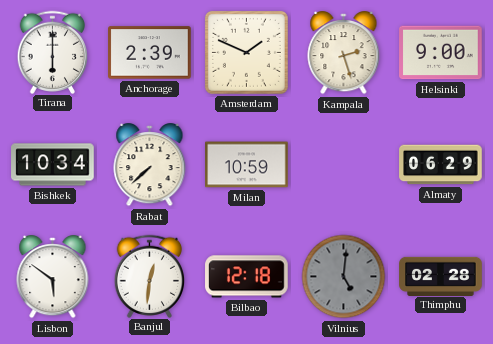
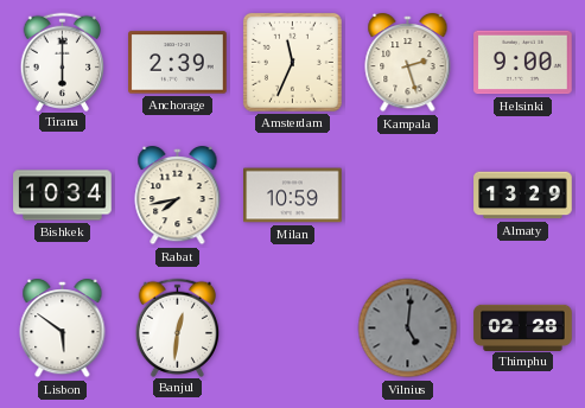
Amsterdam: 1:49 -> 11:34
Rabat: 7:38 -> 7:43
Almaty: 06:29 -> 13:29
Bilbao: 12:18 -> none
